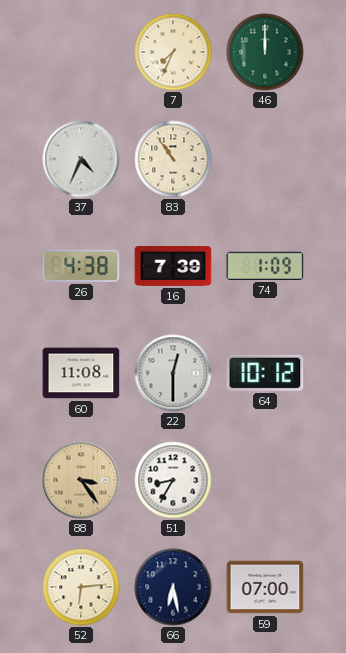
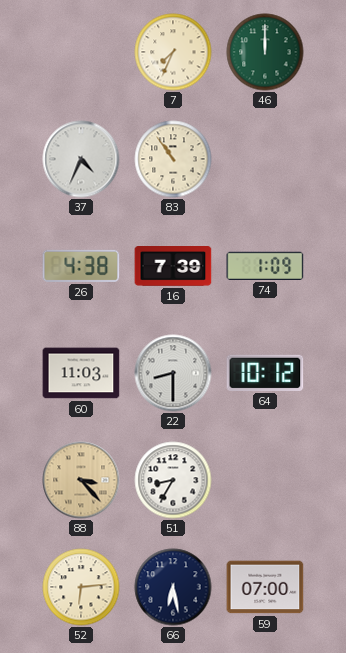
60: 11:08 -> 11:03
22: 12:30 -> 8:30
88: 3:24 -> 3:23
